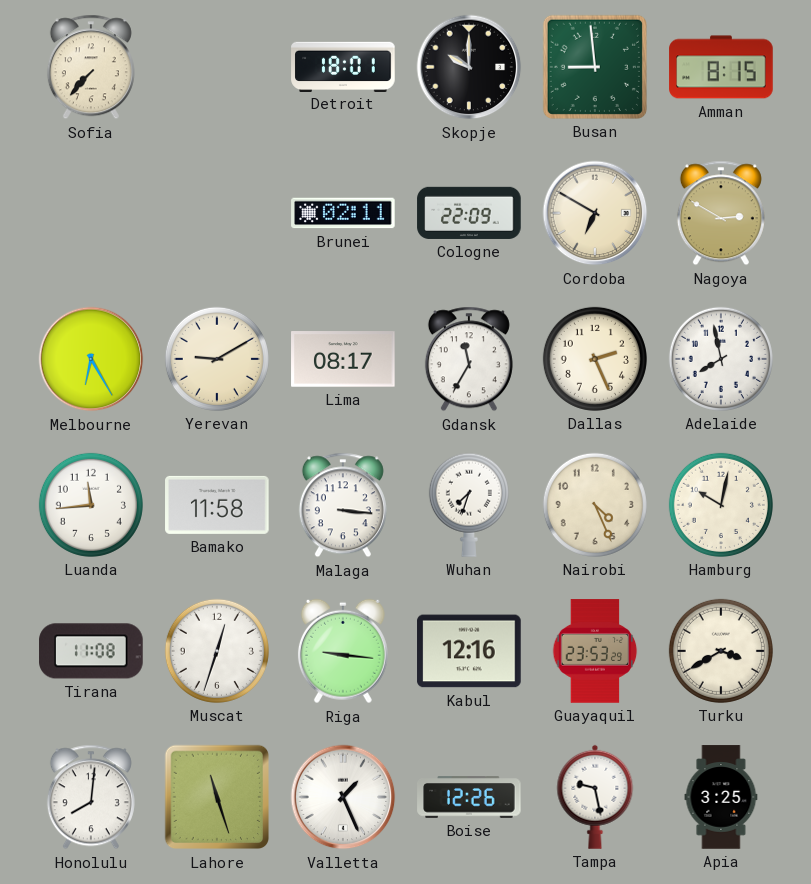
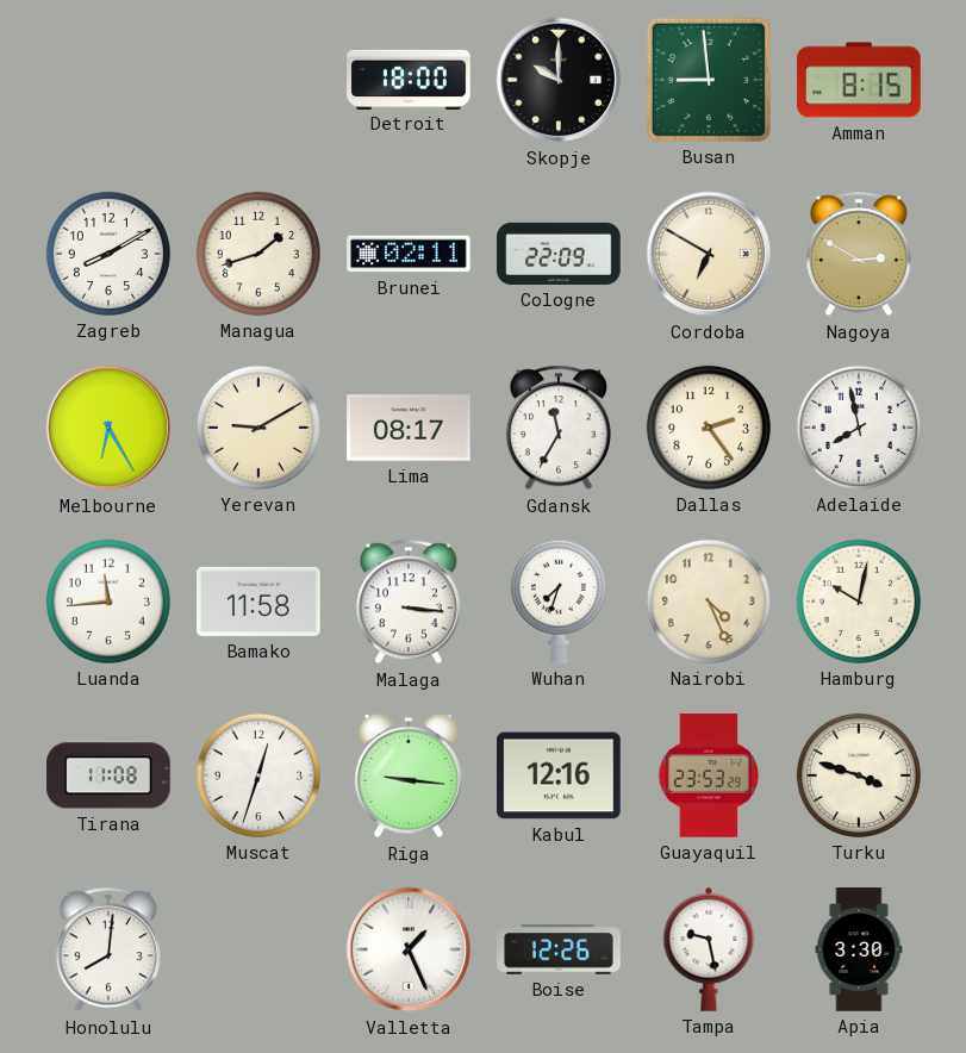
Sofia: 7:37 -> none
Detroit: 18:01 -> 18:00
Zagreb: none -> 8:10
Managua: none -> 1:42
Dallas: 2:26 -> 2:24
Turku: 3:40 -> 3:48
Lahore: 11:27 -> none
Apia: 3:25 -> 3:30
